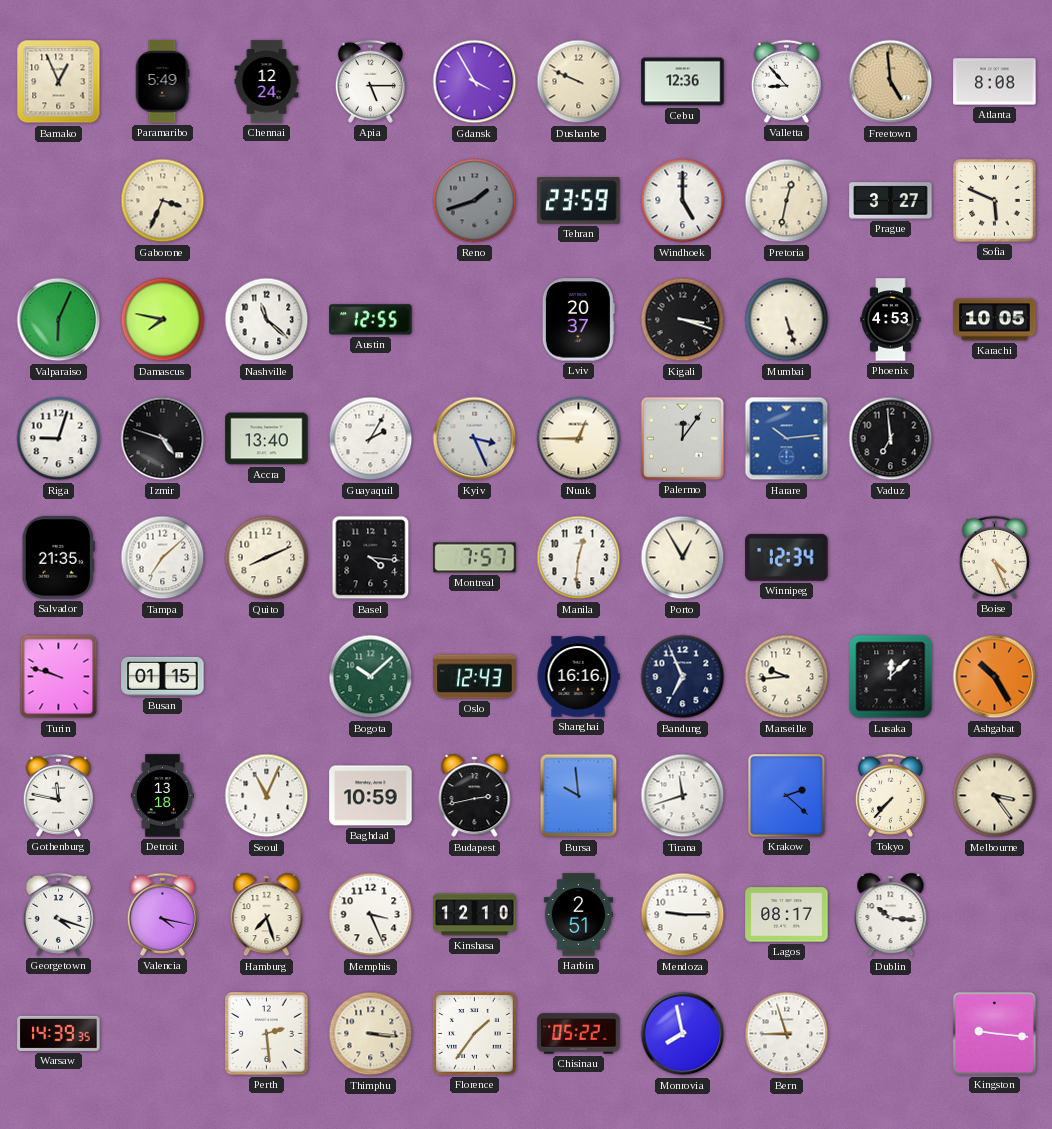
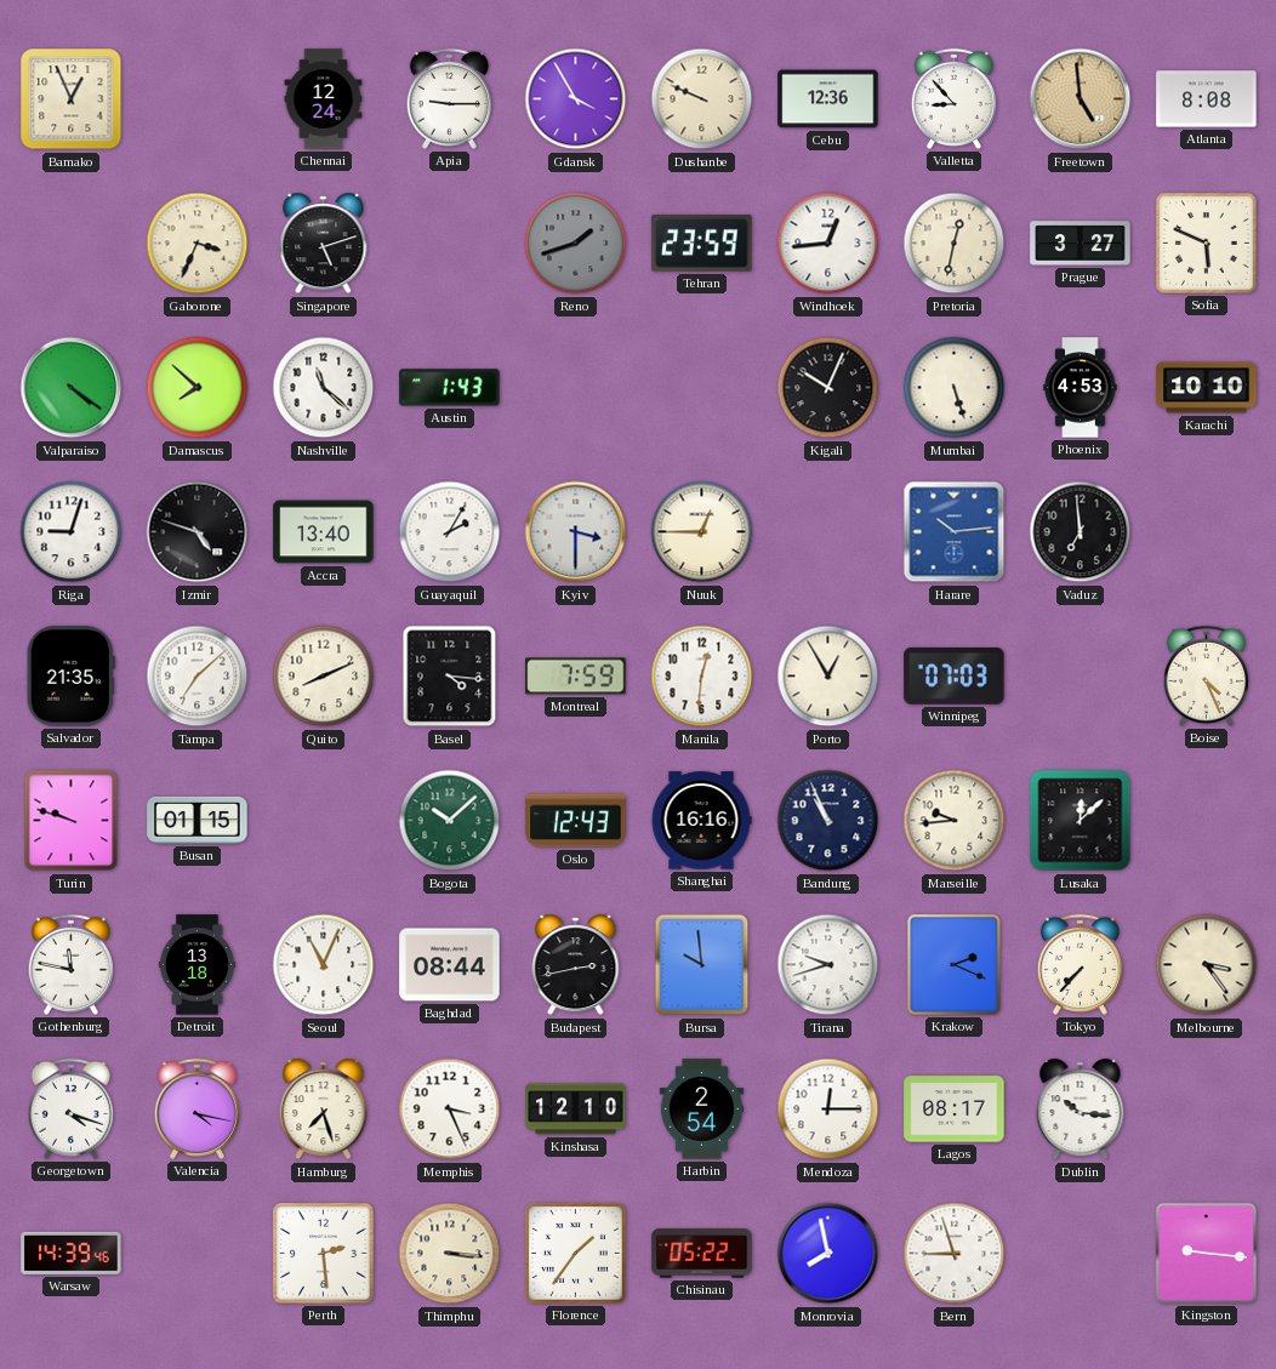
Paramaribo: 5:49 -> none
Apia: 5:15 -> 9:15
Singapore: none -> 5:12
Windhoek: 5:00 -> 12:44
Valparaiso: 6:04 -> 4:21
Damascus: 7:47 -> 7:52
Austin: 12:55 -> 1:43
Lviv: 20:37 -> none
Kigali: 3:18 -> 10:04
Karachi: 10:05 -> 10:10
Kyiv: 3:26 -> 3:30
Palermo: 12:06 -> none
Montreal: 7:57 -> 7:59
Winnipeg: 12:34 -> 07:03
Bandung: 6:56 -> 10:56
Ashgabat: 10:25 -> none
Baghdad: 10:59 -> 08:44
Tirana: 11:42 -> 9:42
Krakow: 2:22 -> 2:19
Harbin: 2:51 -> 2:54
Mendoza: 9:15 -> 12:15
Warsaw: 14:39:35 -> 14:39:46
